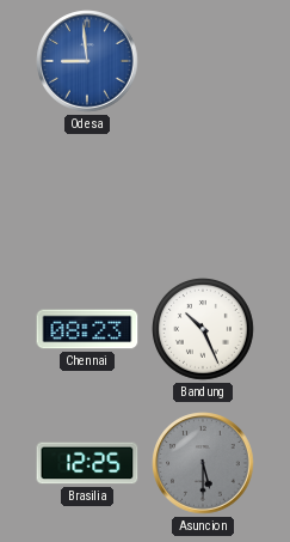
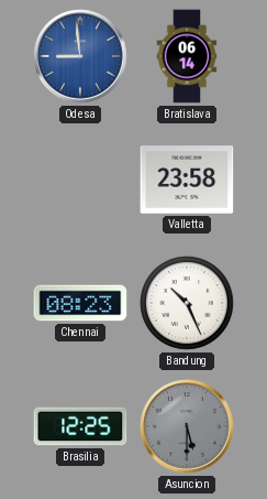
Bratislava: none -> 06:14
Valletta: none -> 23:58
